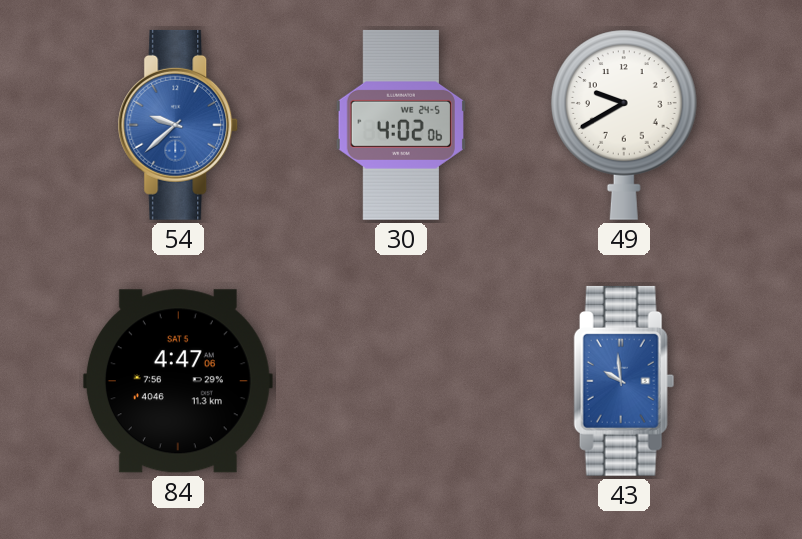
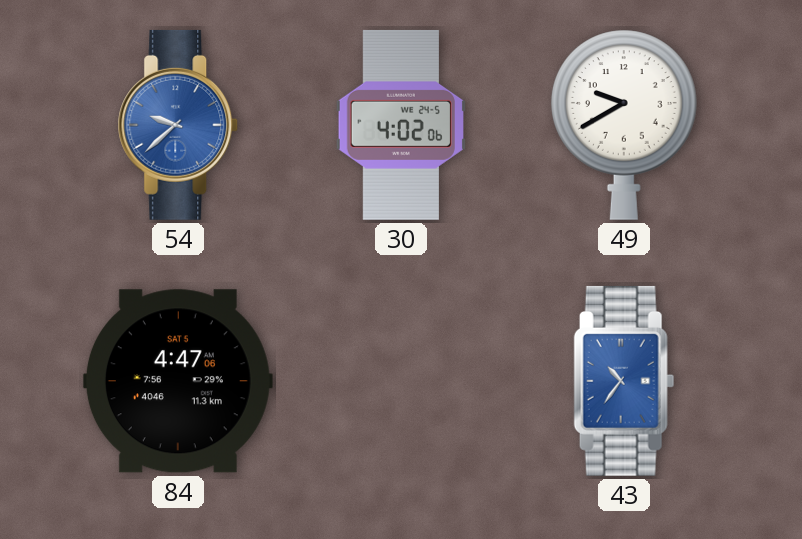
43: 9:59 -> 10:36
